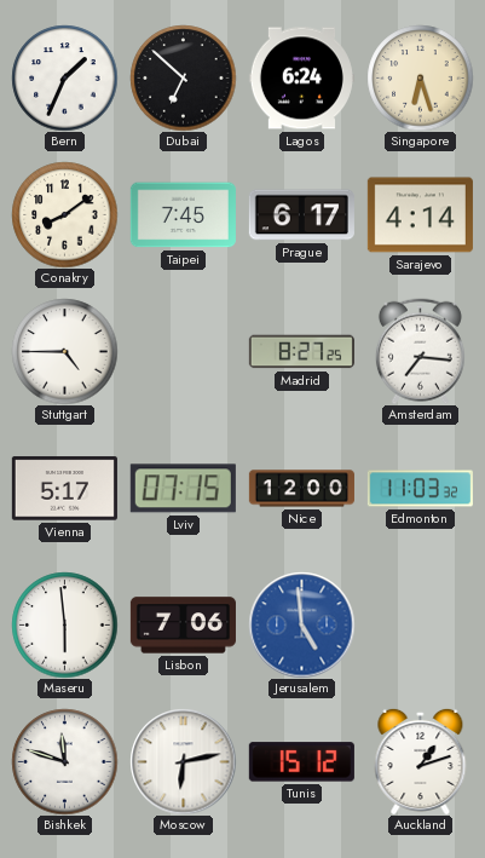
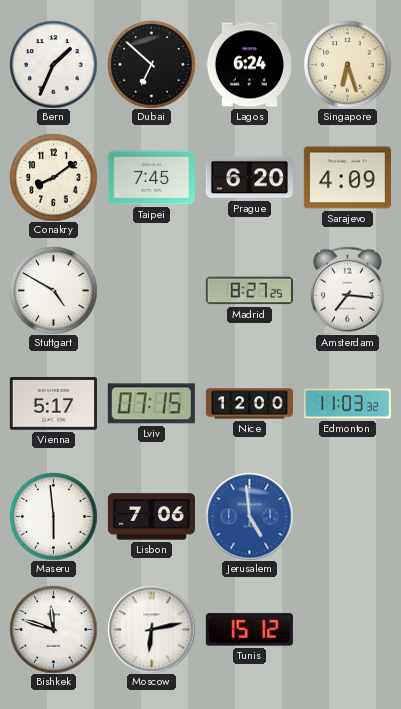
Prague: 6:17 -> 6:20
Sarajevo: 4:14 -> 4:09
Stuttgart: 4:45 -> 4:50
Auckland: 1:12 -> none
